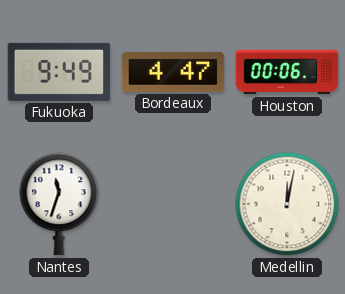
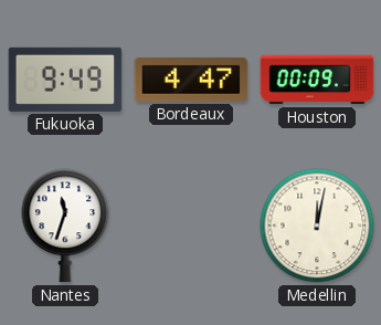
Houston: 00:06 -> 00:09
